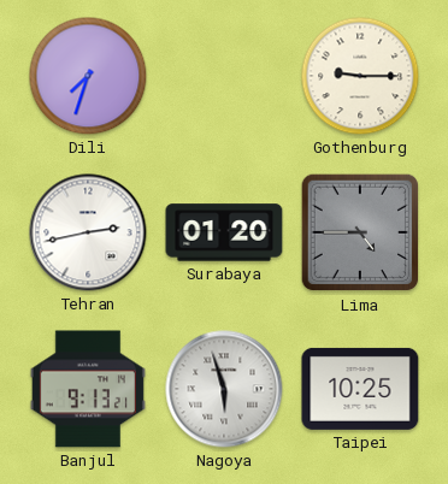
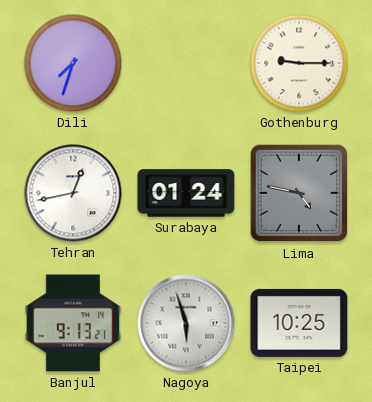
Tehran: 2:43 -> 12:43
Surabaya: 01:20 -> 01:24
Lima: 4:45 -> 4:47
